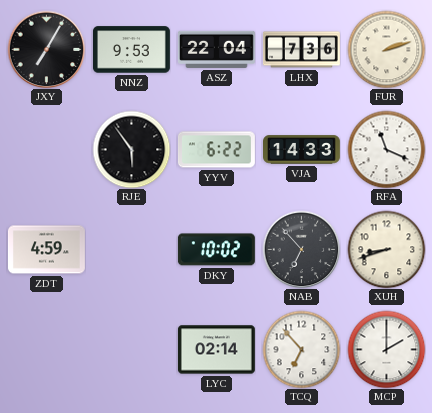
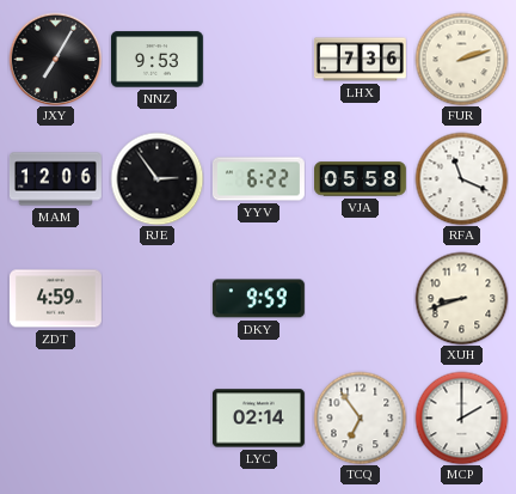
ASZ: 22:04 -> none
MAM: none -> 12:06
RJE: 5:54 -> 2:54
VJA: 14:33 -> 05:58
DKY: 10:02 -> 9:59
NAB: 6:53 -> none
TCQ: 6:53 -> 6:54
